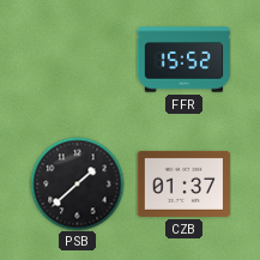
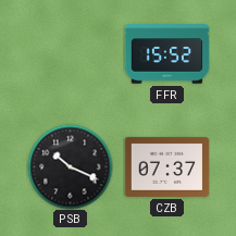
PSB: 1:38 -> 10:19
CZB: 01:37 -> 07:37
